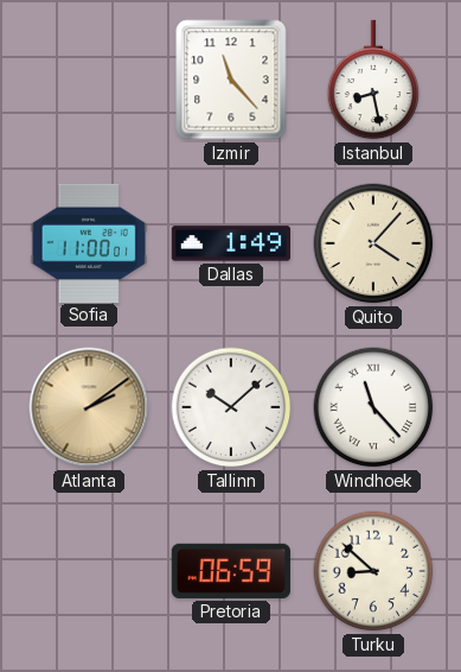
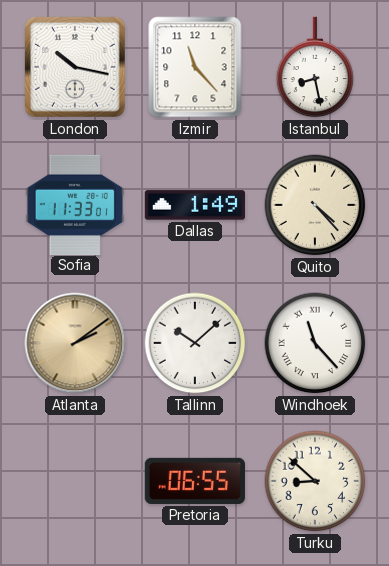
London: none -> 10:17
Sofia: 11:00 -> 11:33
Quito: 4:07 -> 4:23
Pretoria: 06:59 -> 06:55
